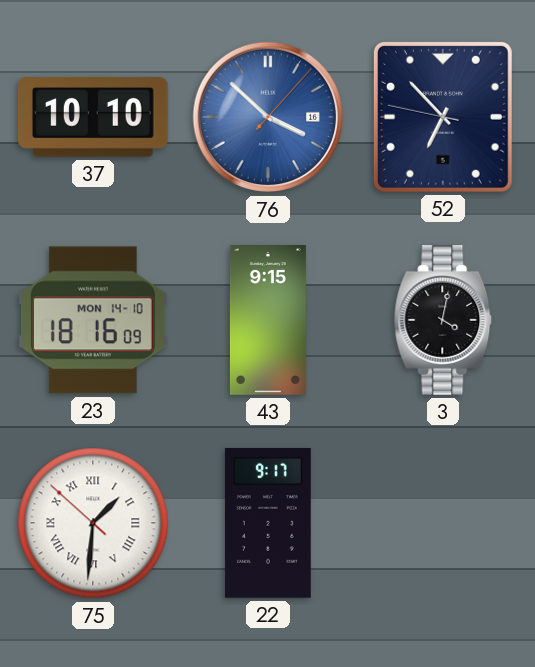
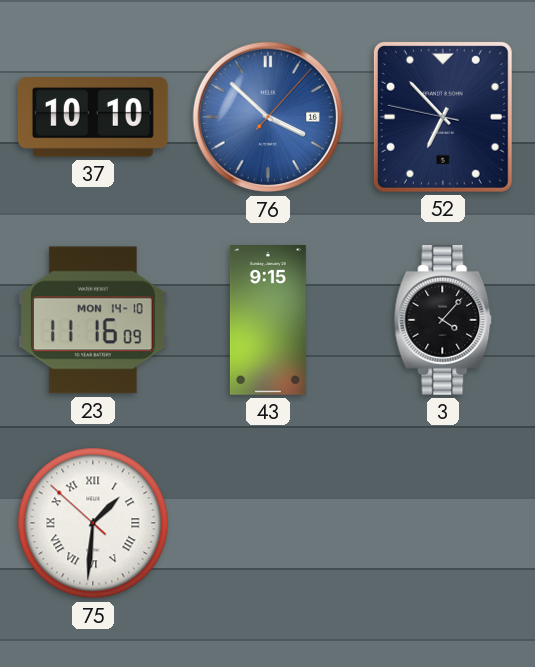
23: 18:16 -> 11:16
3: 4:02 -> 4:07
22: 9:17 -> none
